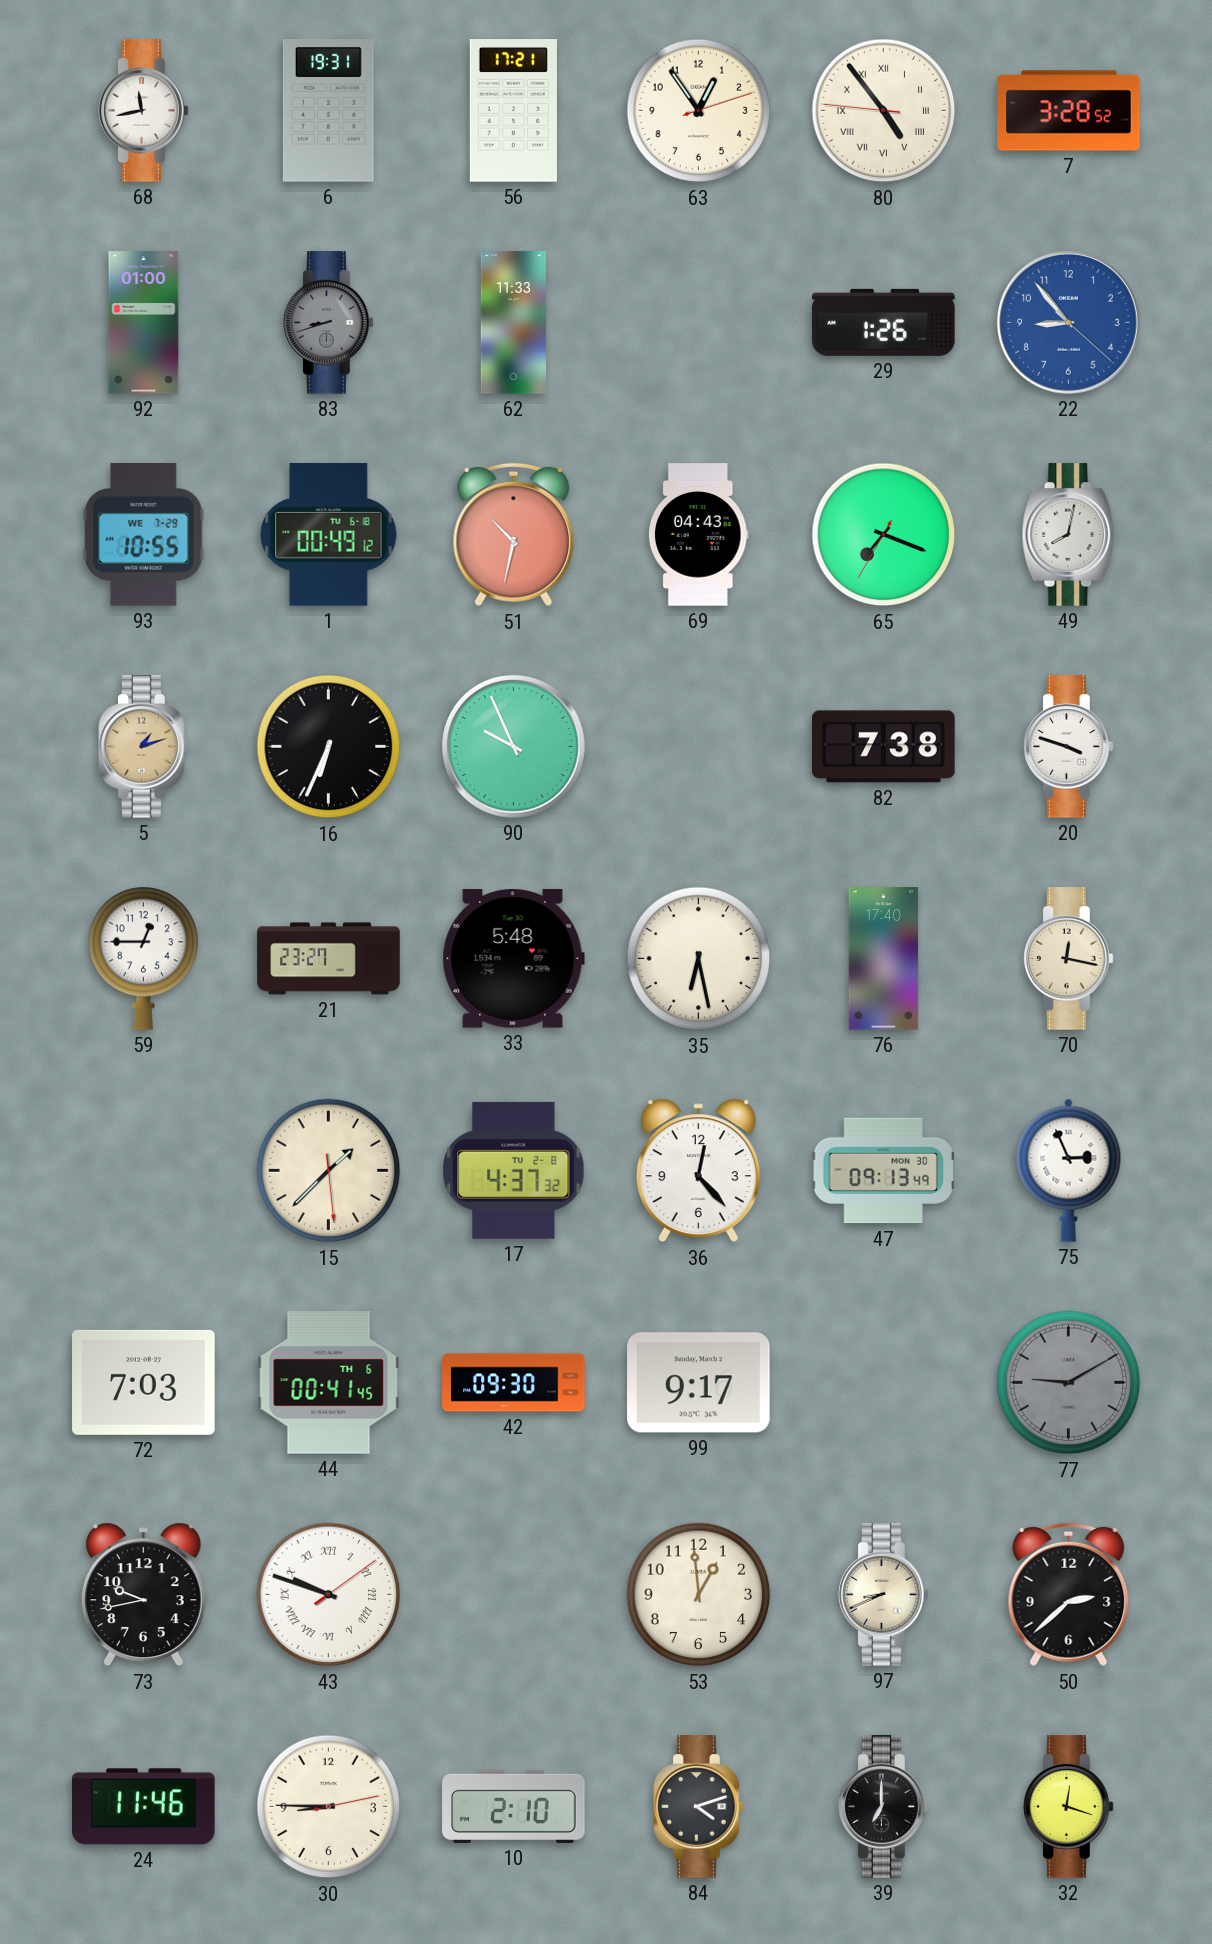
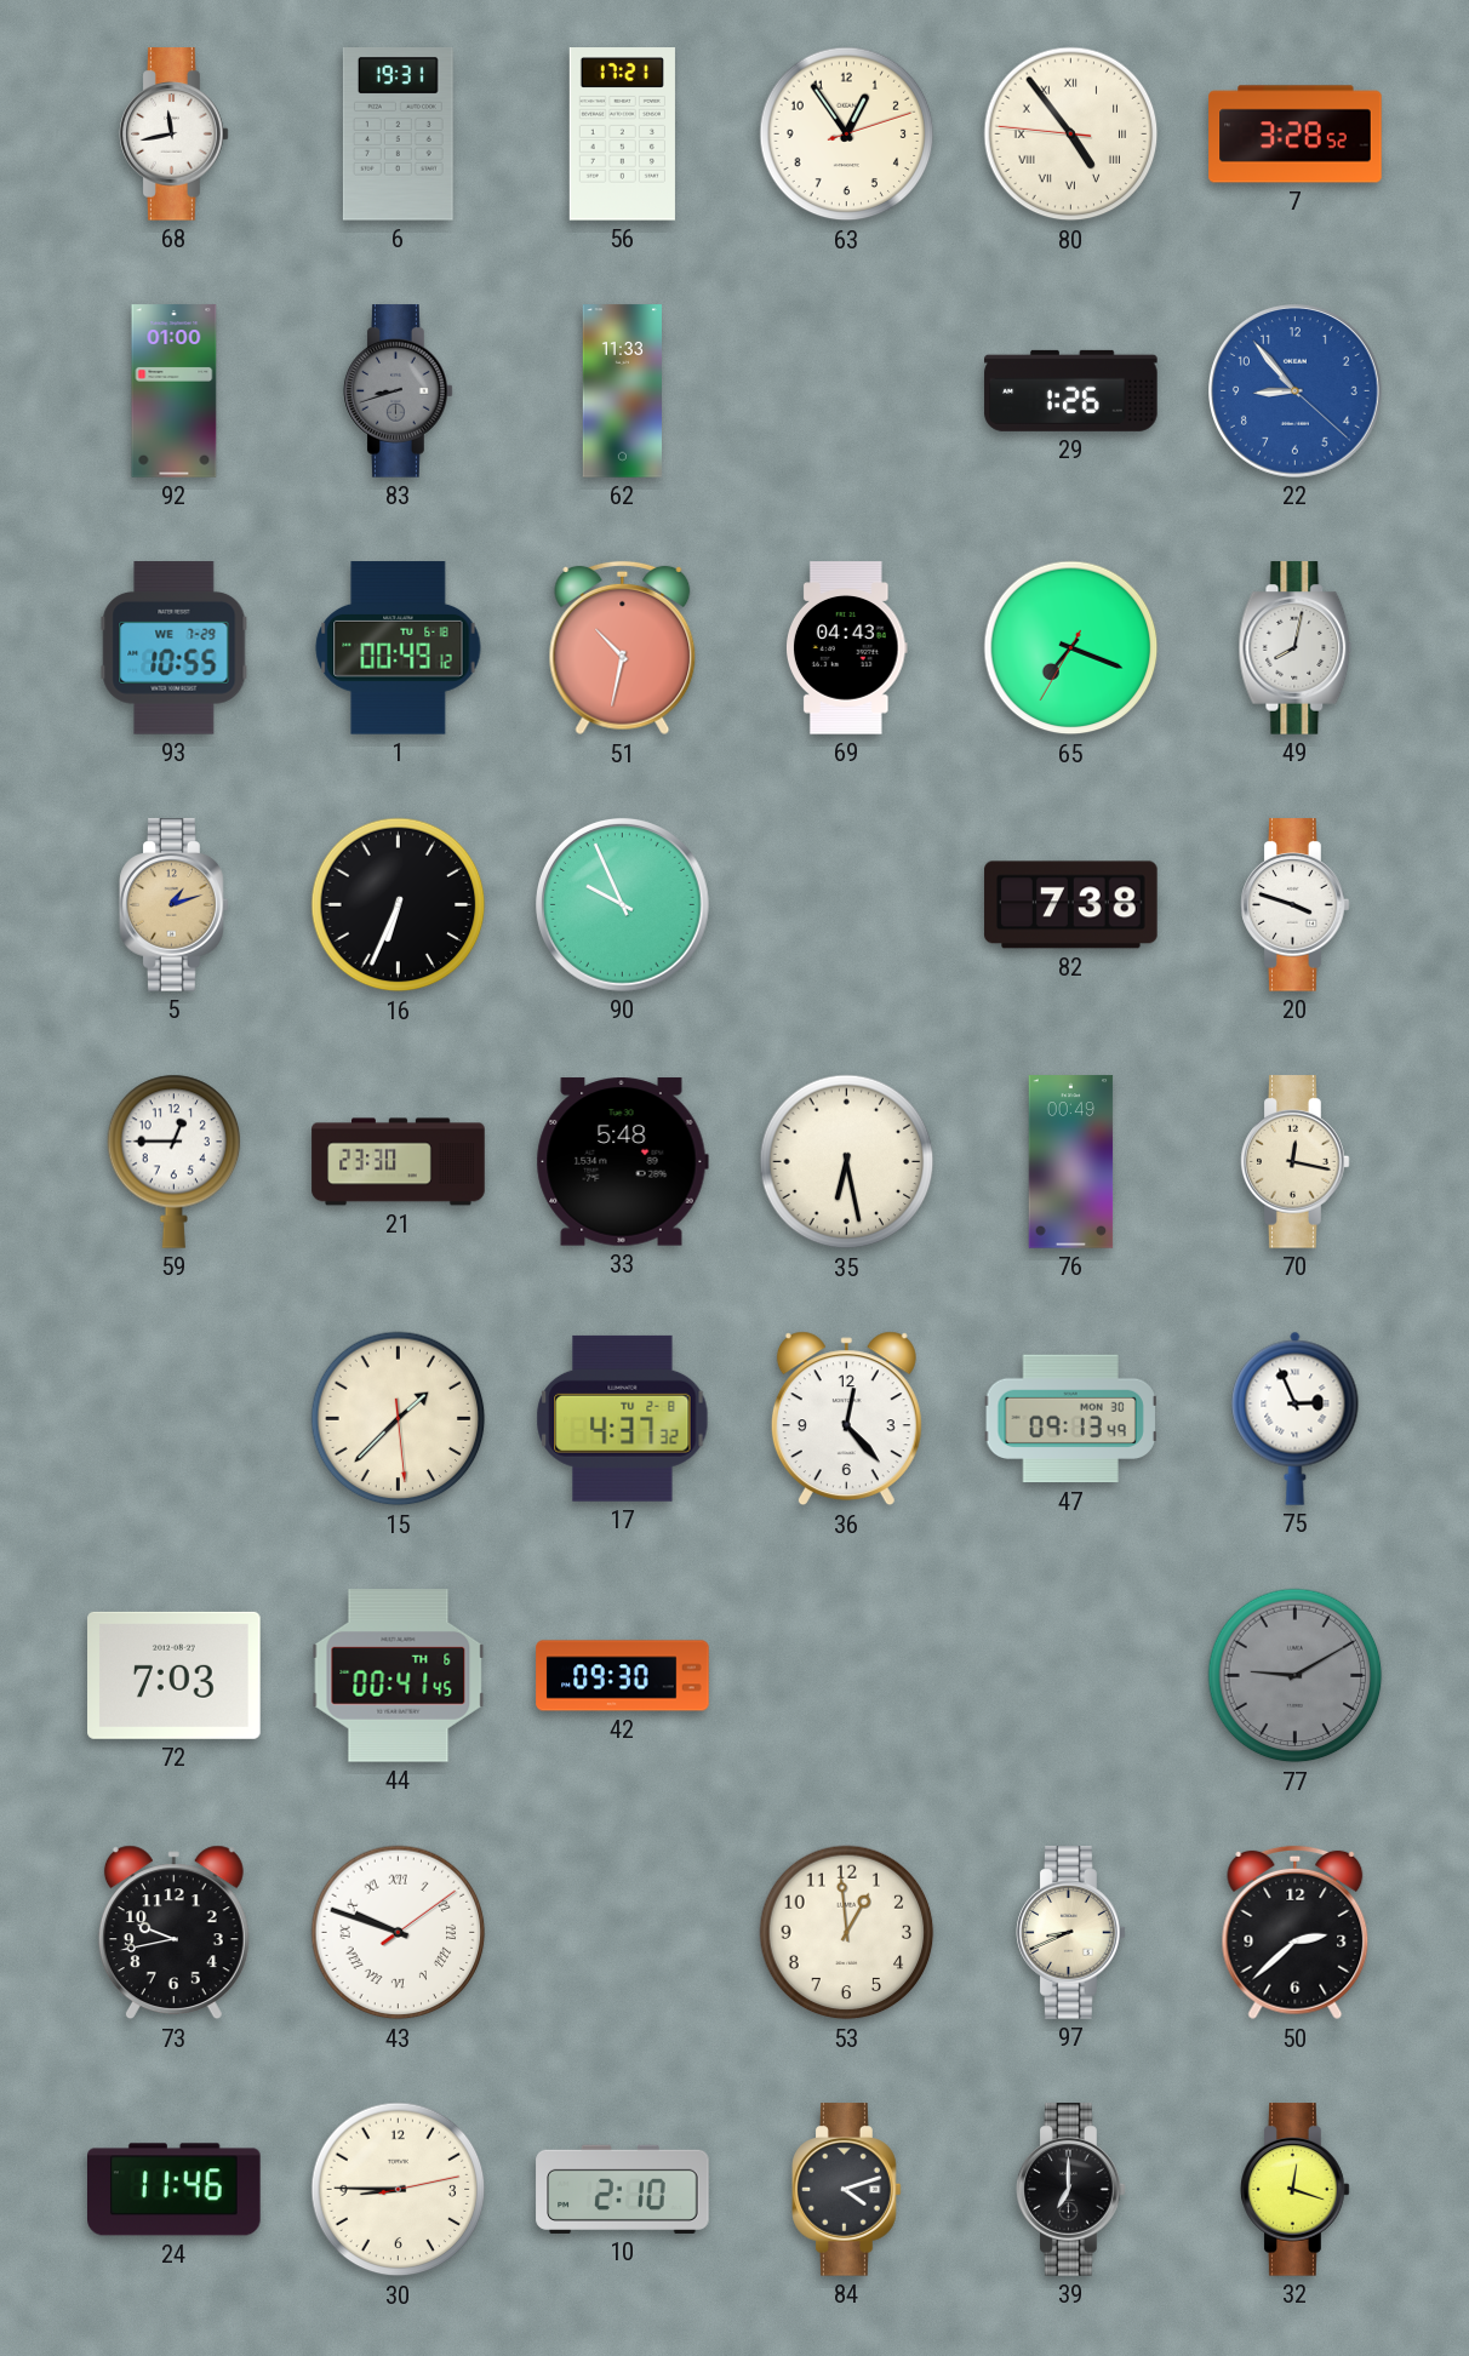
21: 23:27 -> 23:30
76: 17:40 -> 00:49
99: 9:17 -> none
